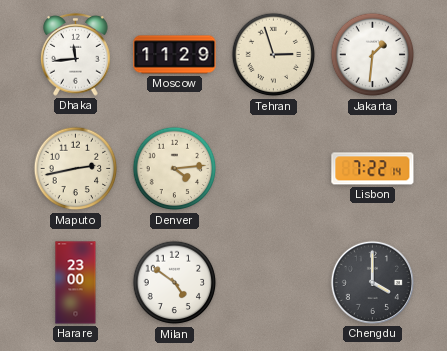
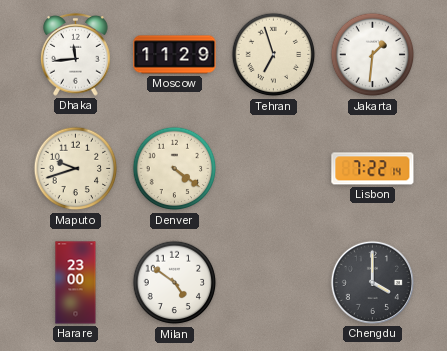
Tehran: 2:57 -> 6:57
Maputo: 2:43 -> 9:42
Denver: 4:14 -> 4:21
